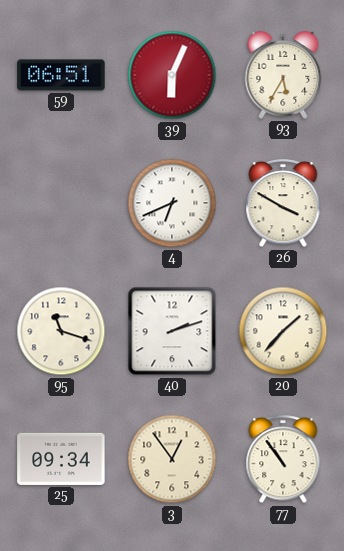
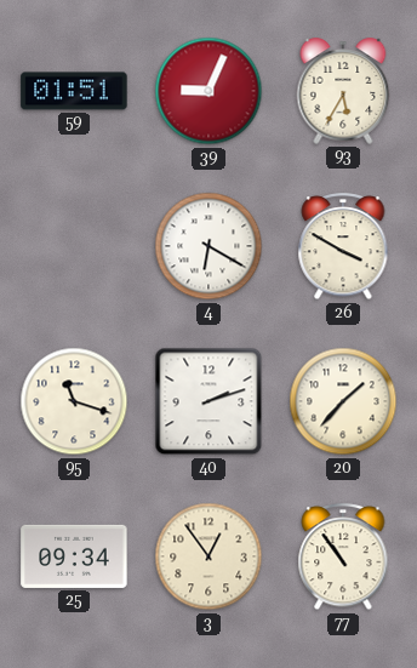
59: 06:51 -> 01:51
39: 6:04 -> 9:04
4: 6:41 -> 6:20
